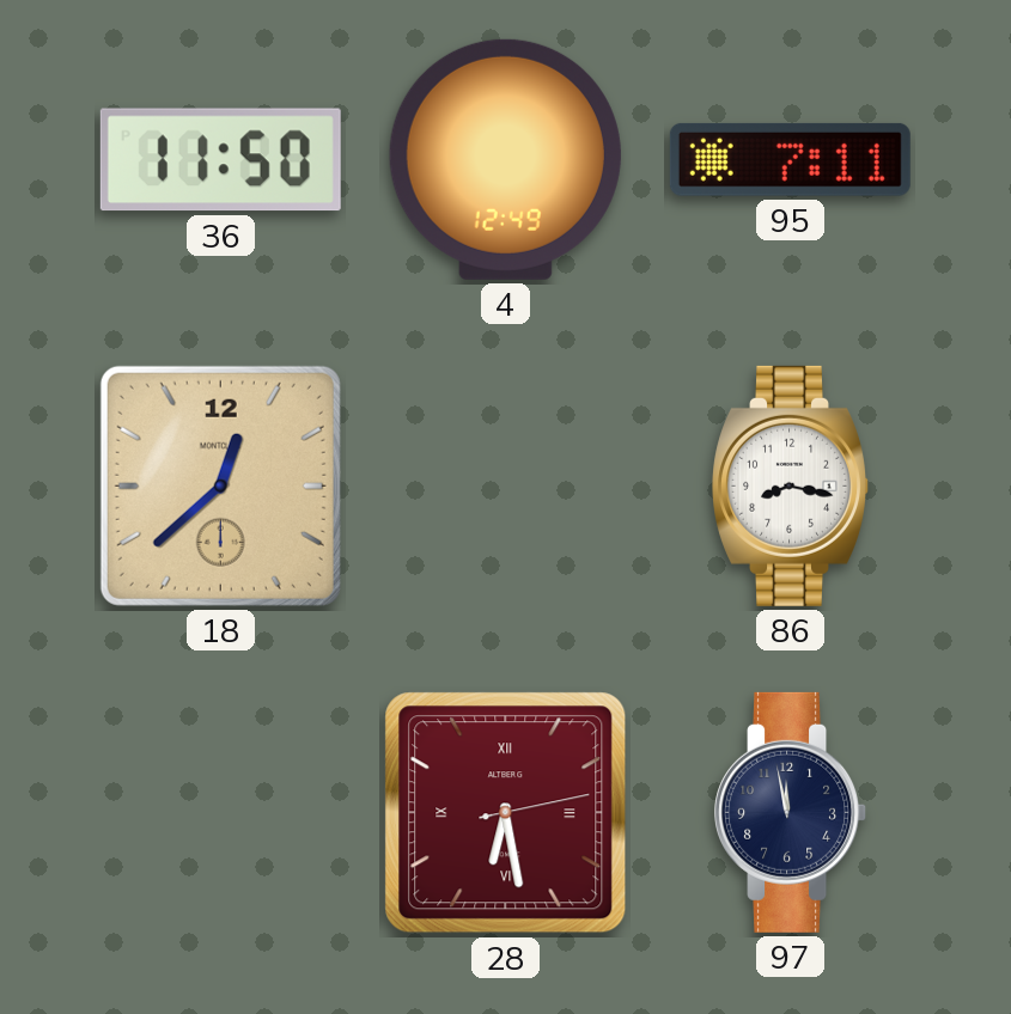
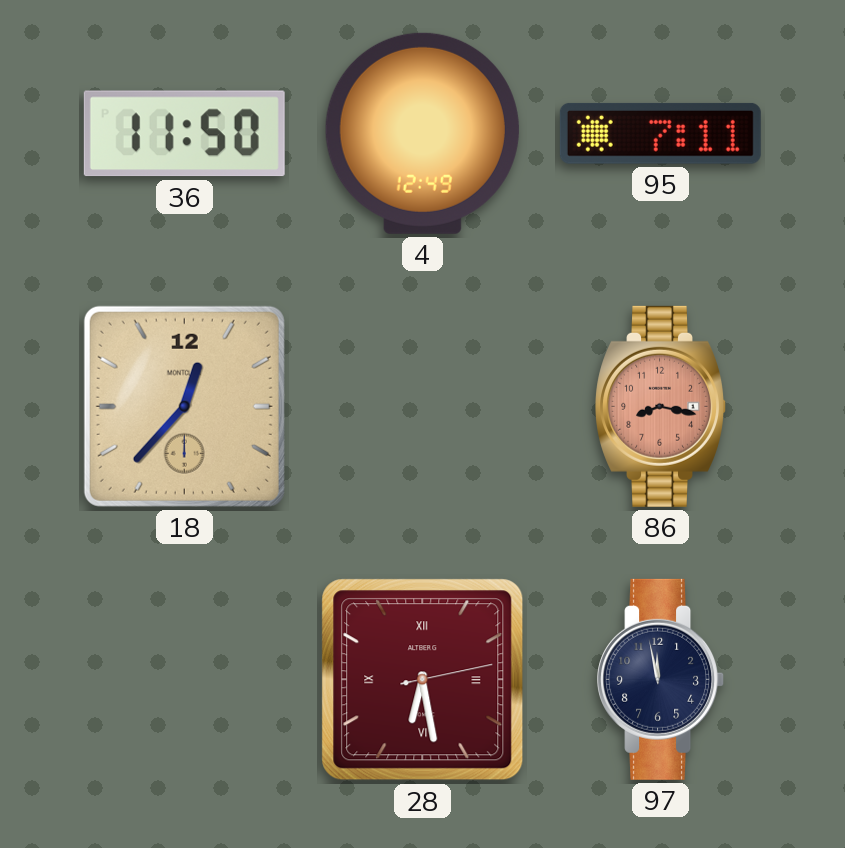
18: 12:38 -> 12:37
86 dial: white -> salmon
